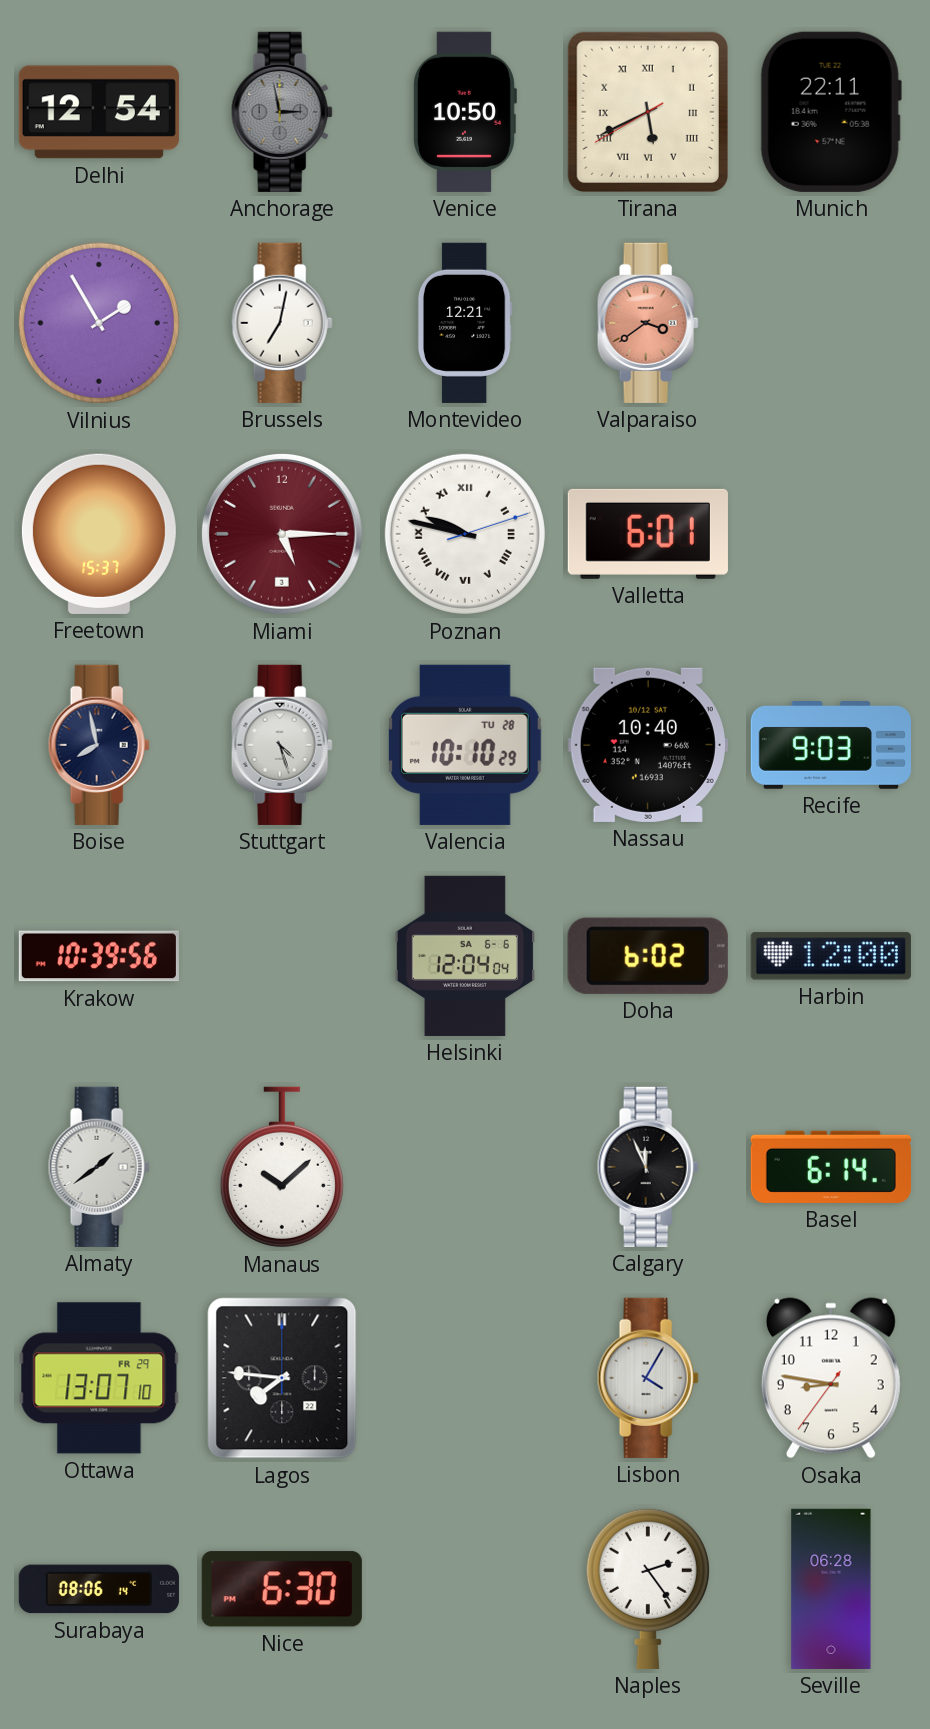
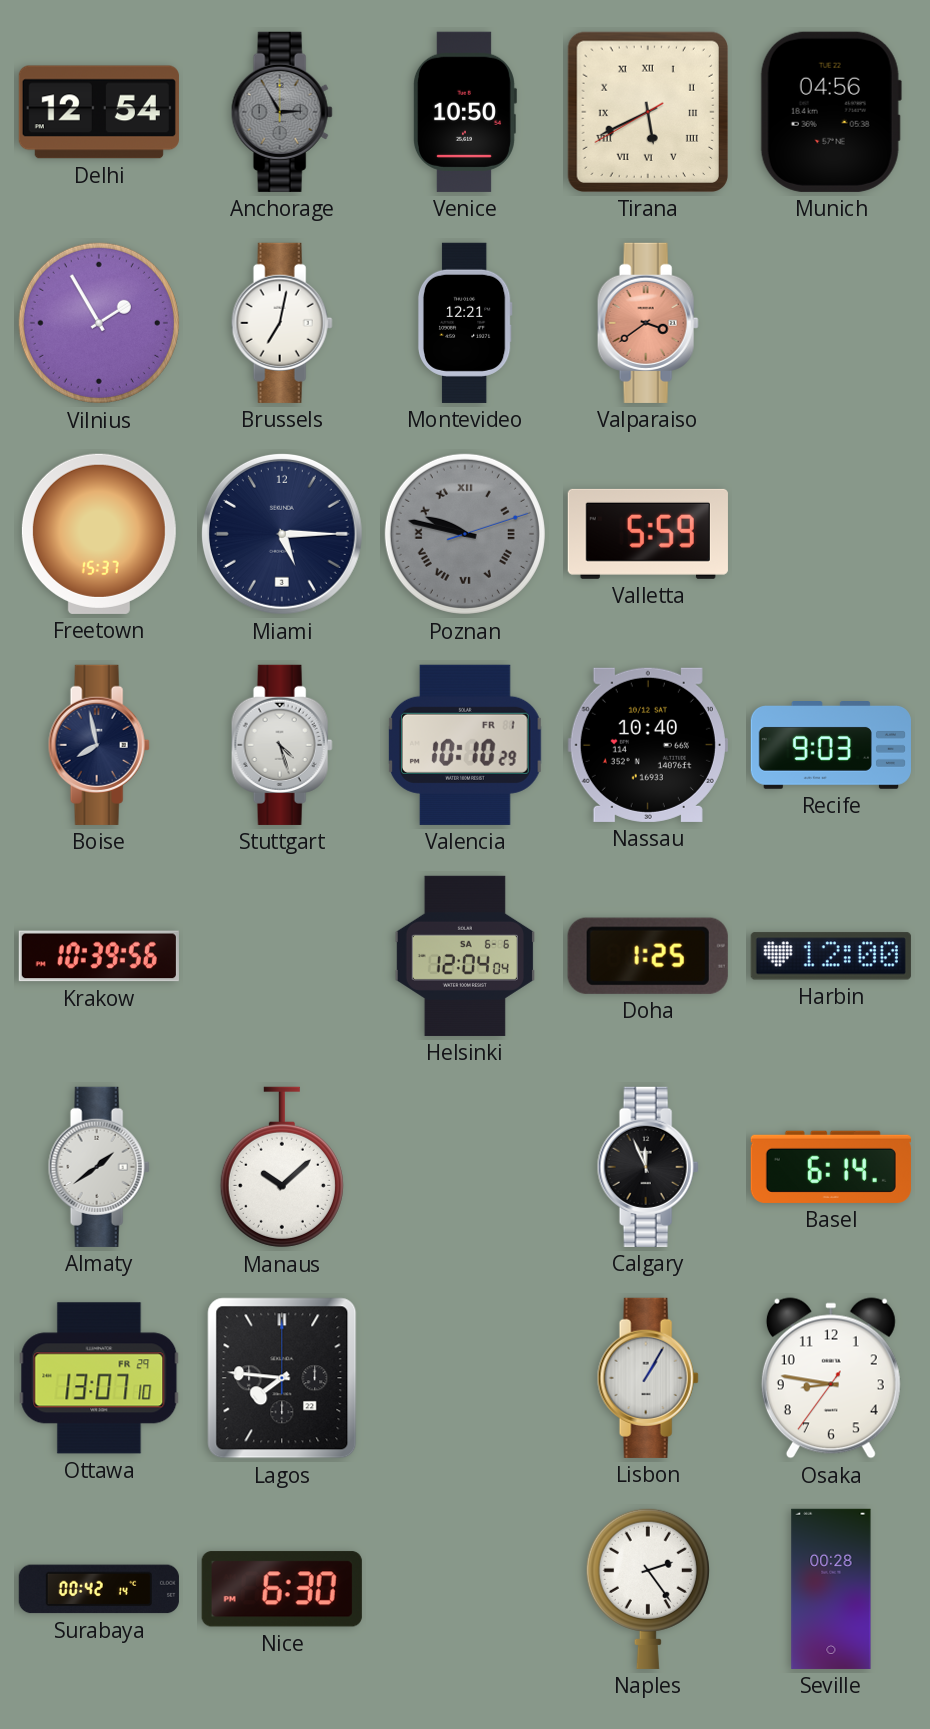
Anchorage: 2:58 -> 2:55
Munich: 22:11 -> 04:56
Miami dial: burgundy -> navy
Poznan dial: white -> grey
Valletta: 6:01 -> 5:59
Valencia date: TU 28 -> FR 1
Doha: 6:02 -> 1:25
Lisbon: 4:05 -> 1:05
Surabaya: 08:06 -> 00:42
Seville: 06:28 -> 00:28
